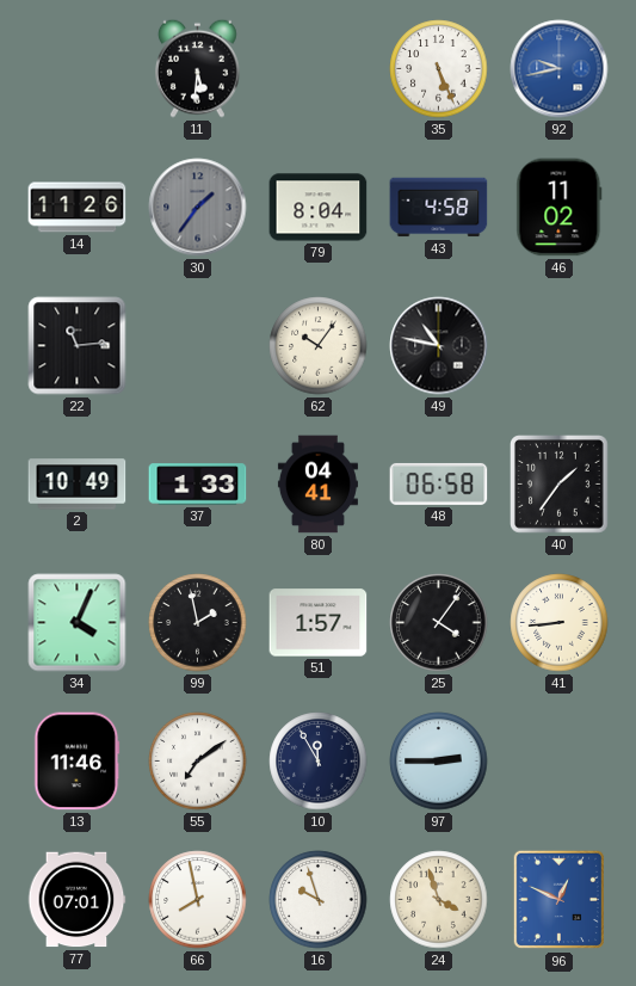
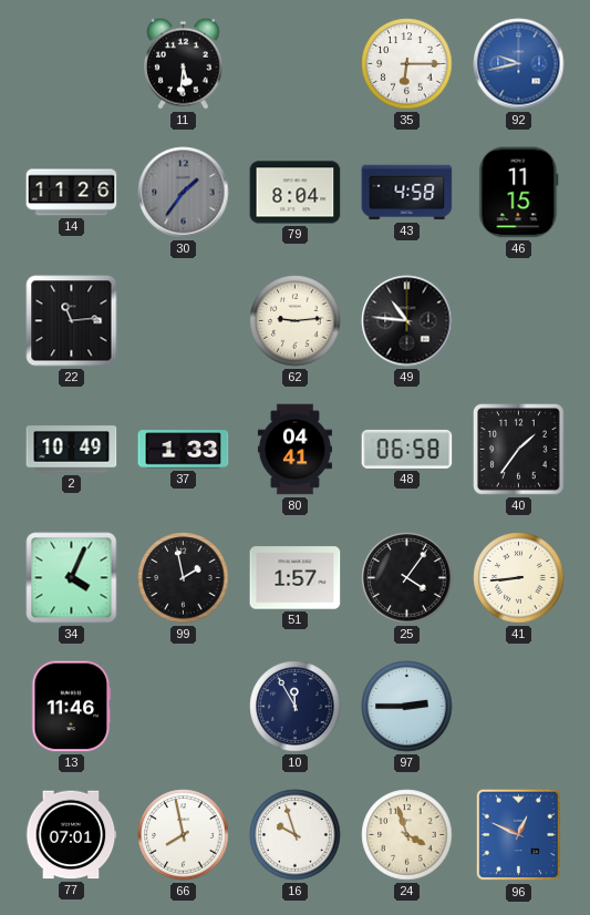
35: 5:26 -> 6:15
46: 11:02 -> 11:15
62: 10:06 -> 9:14
49: 10:47 -> 10:46
55: 7:09 -> none
